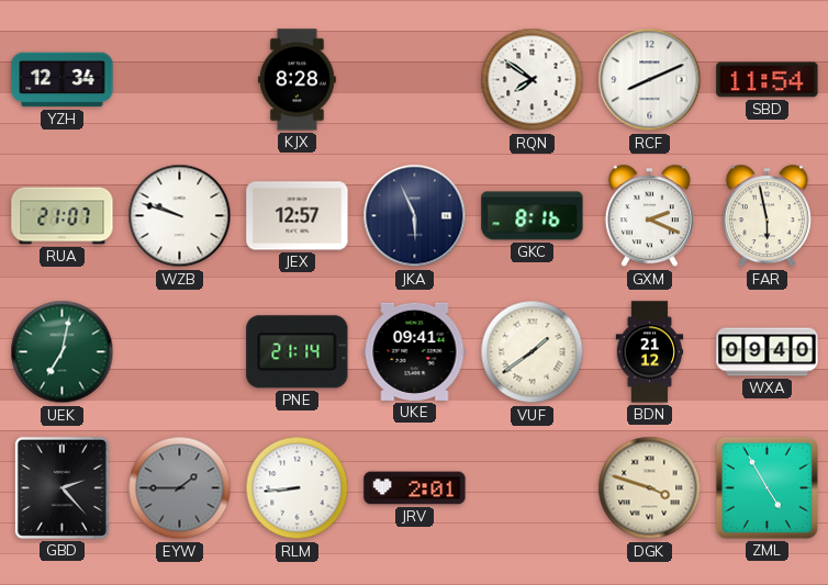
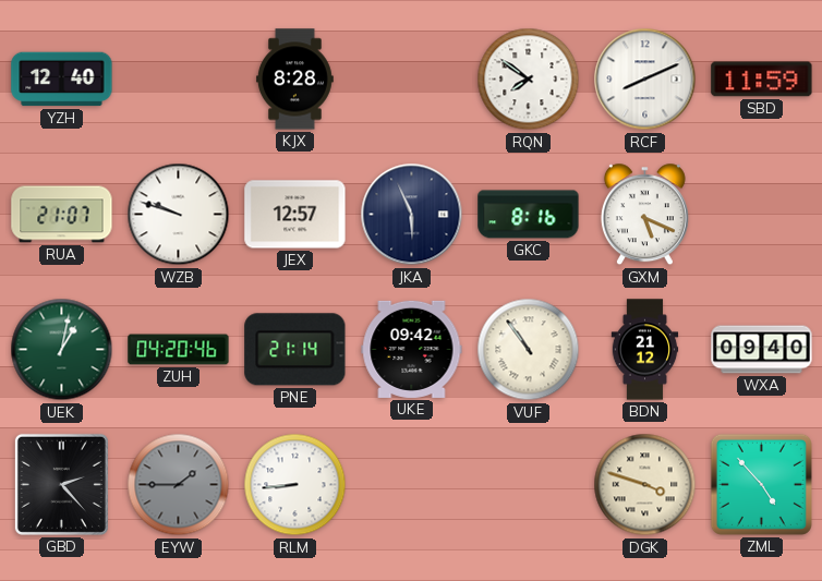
YZH: 12:34 -> 12:40
SBD: 11:54 -> 11:59
GXM: 2:19 -> 5:19
FAR: 5:58 -> none
UEK: 7:02 -> 1:02
ZUH: none -> 04:20
UKE: 09:41 -> 09:42
VUF: 1:39 -> 10:54
JRV: 2:01 -> none
ZML: 4:55 -> 4:53
